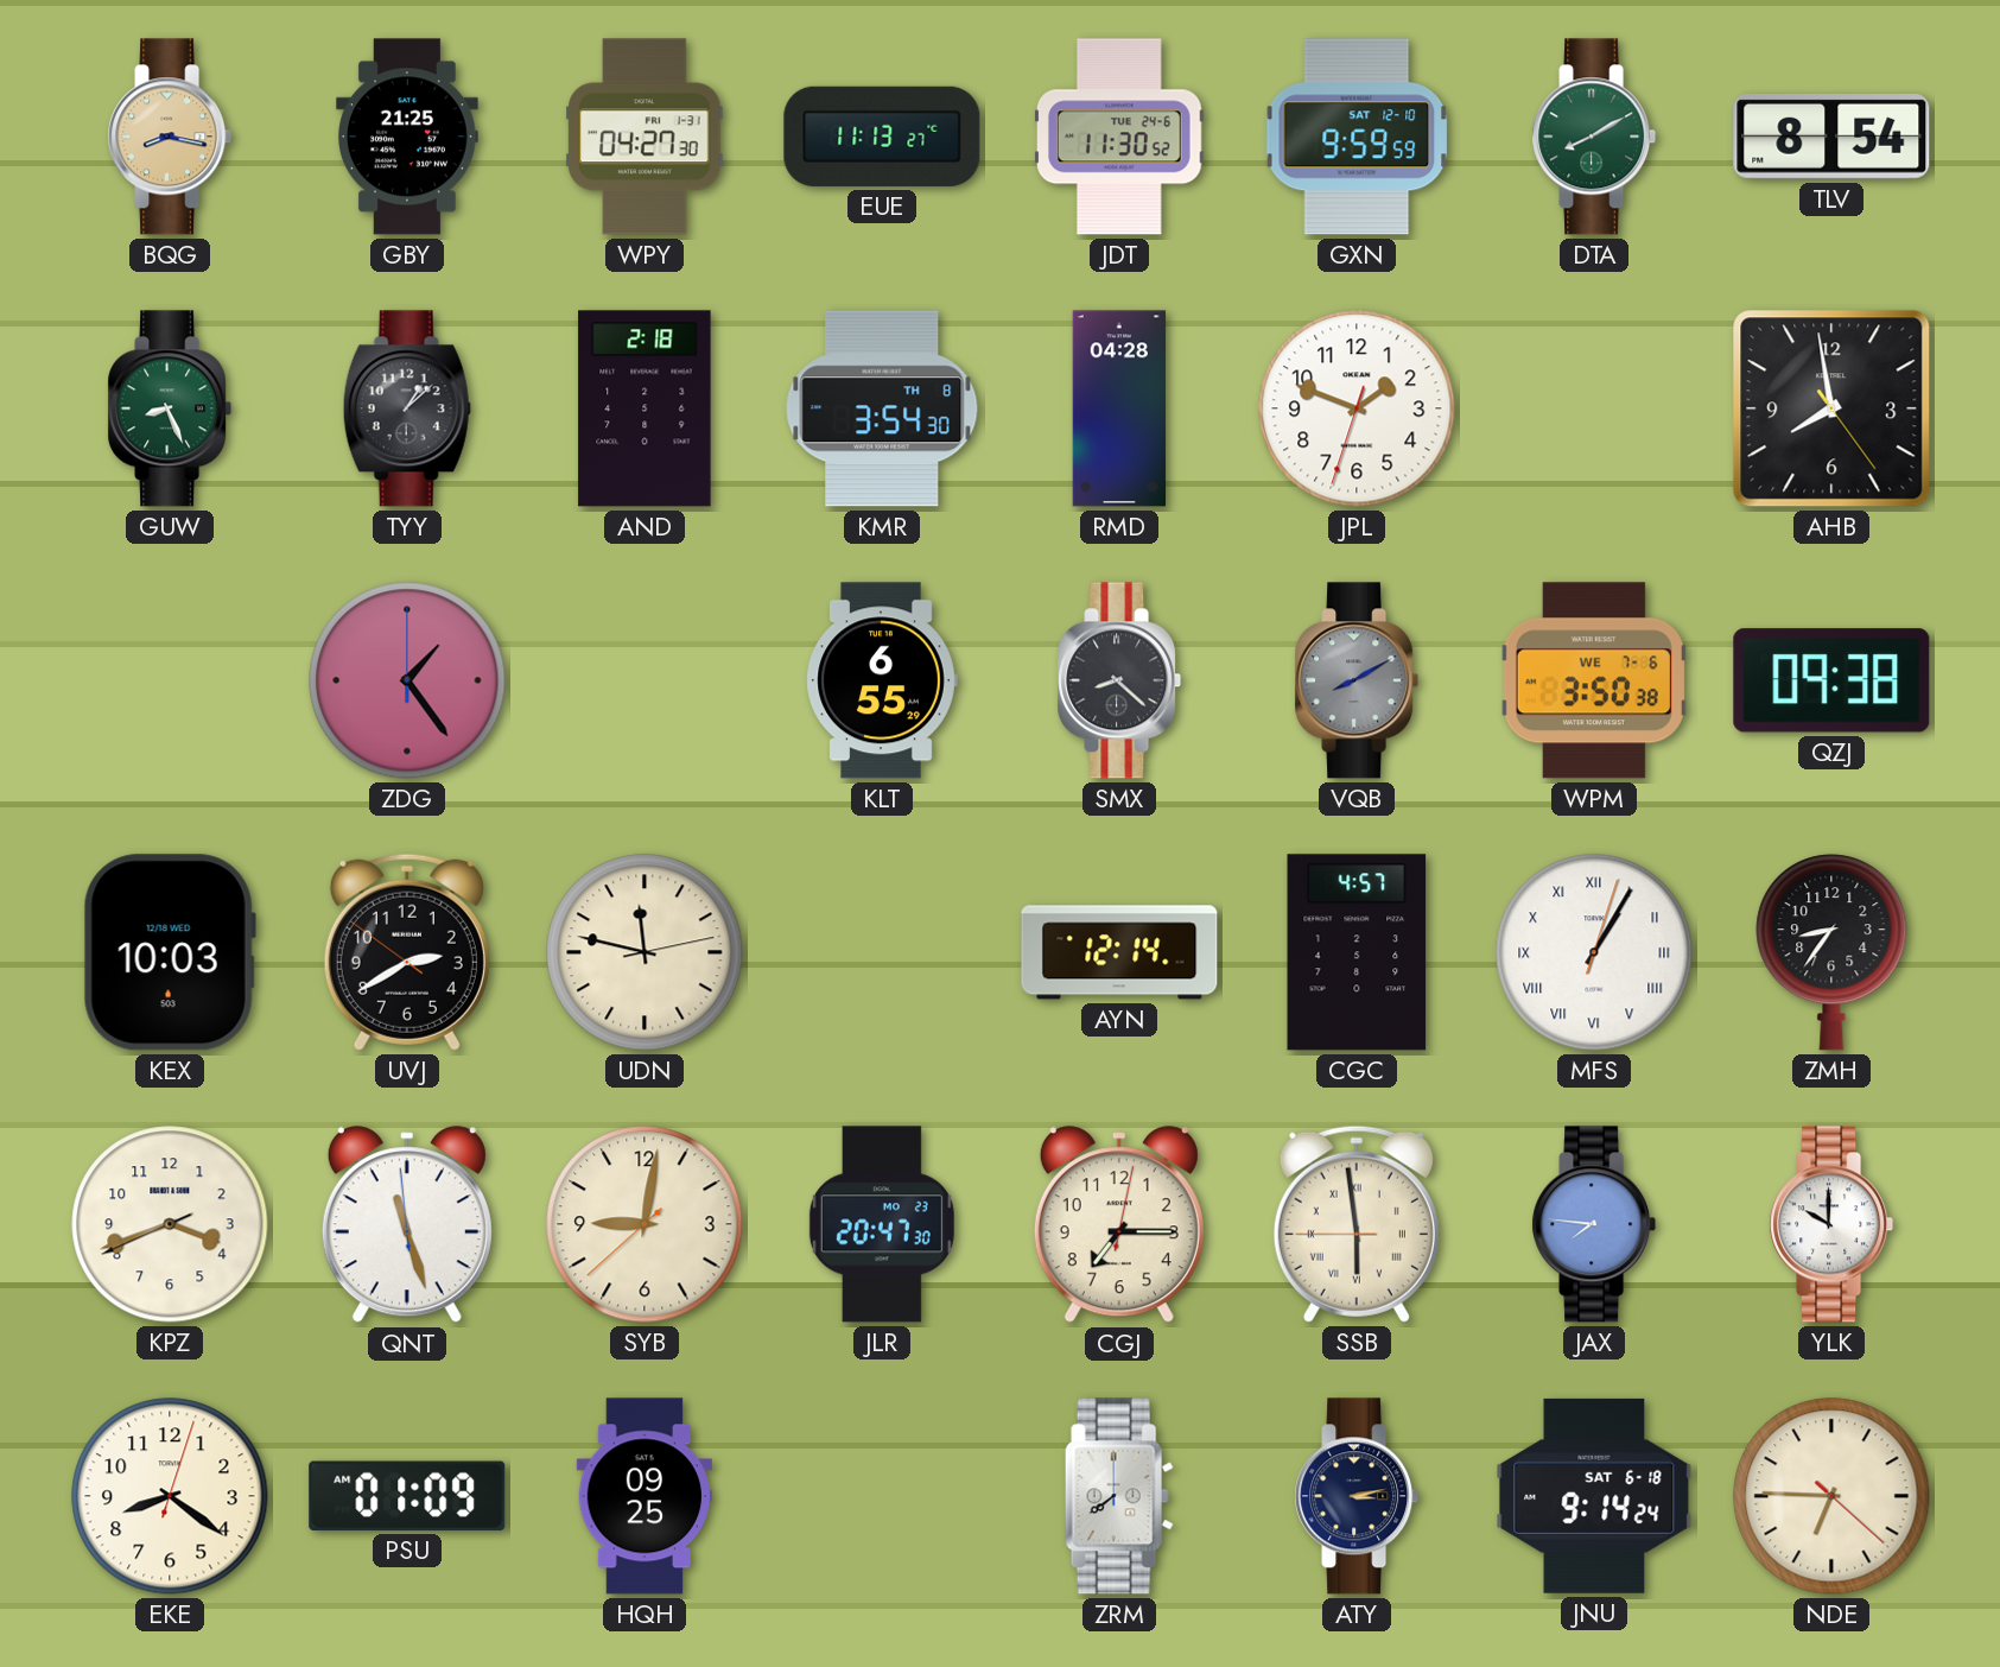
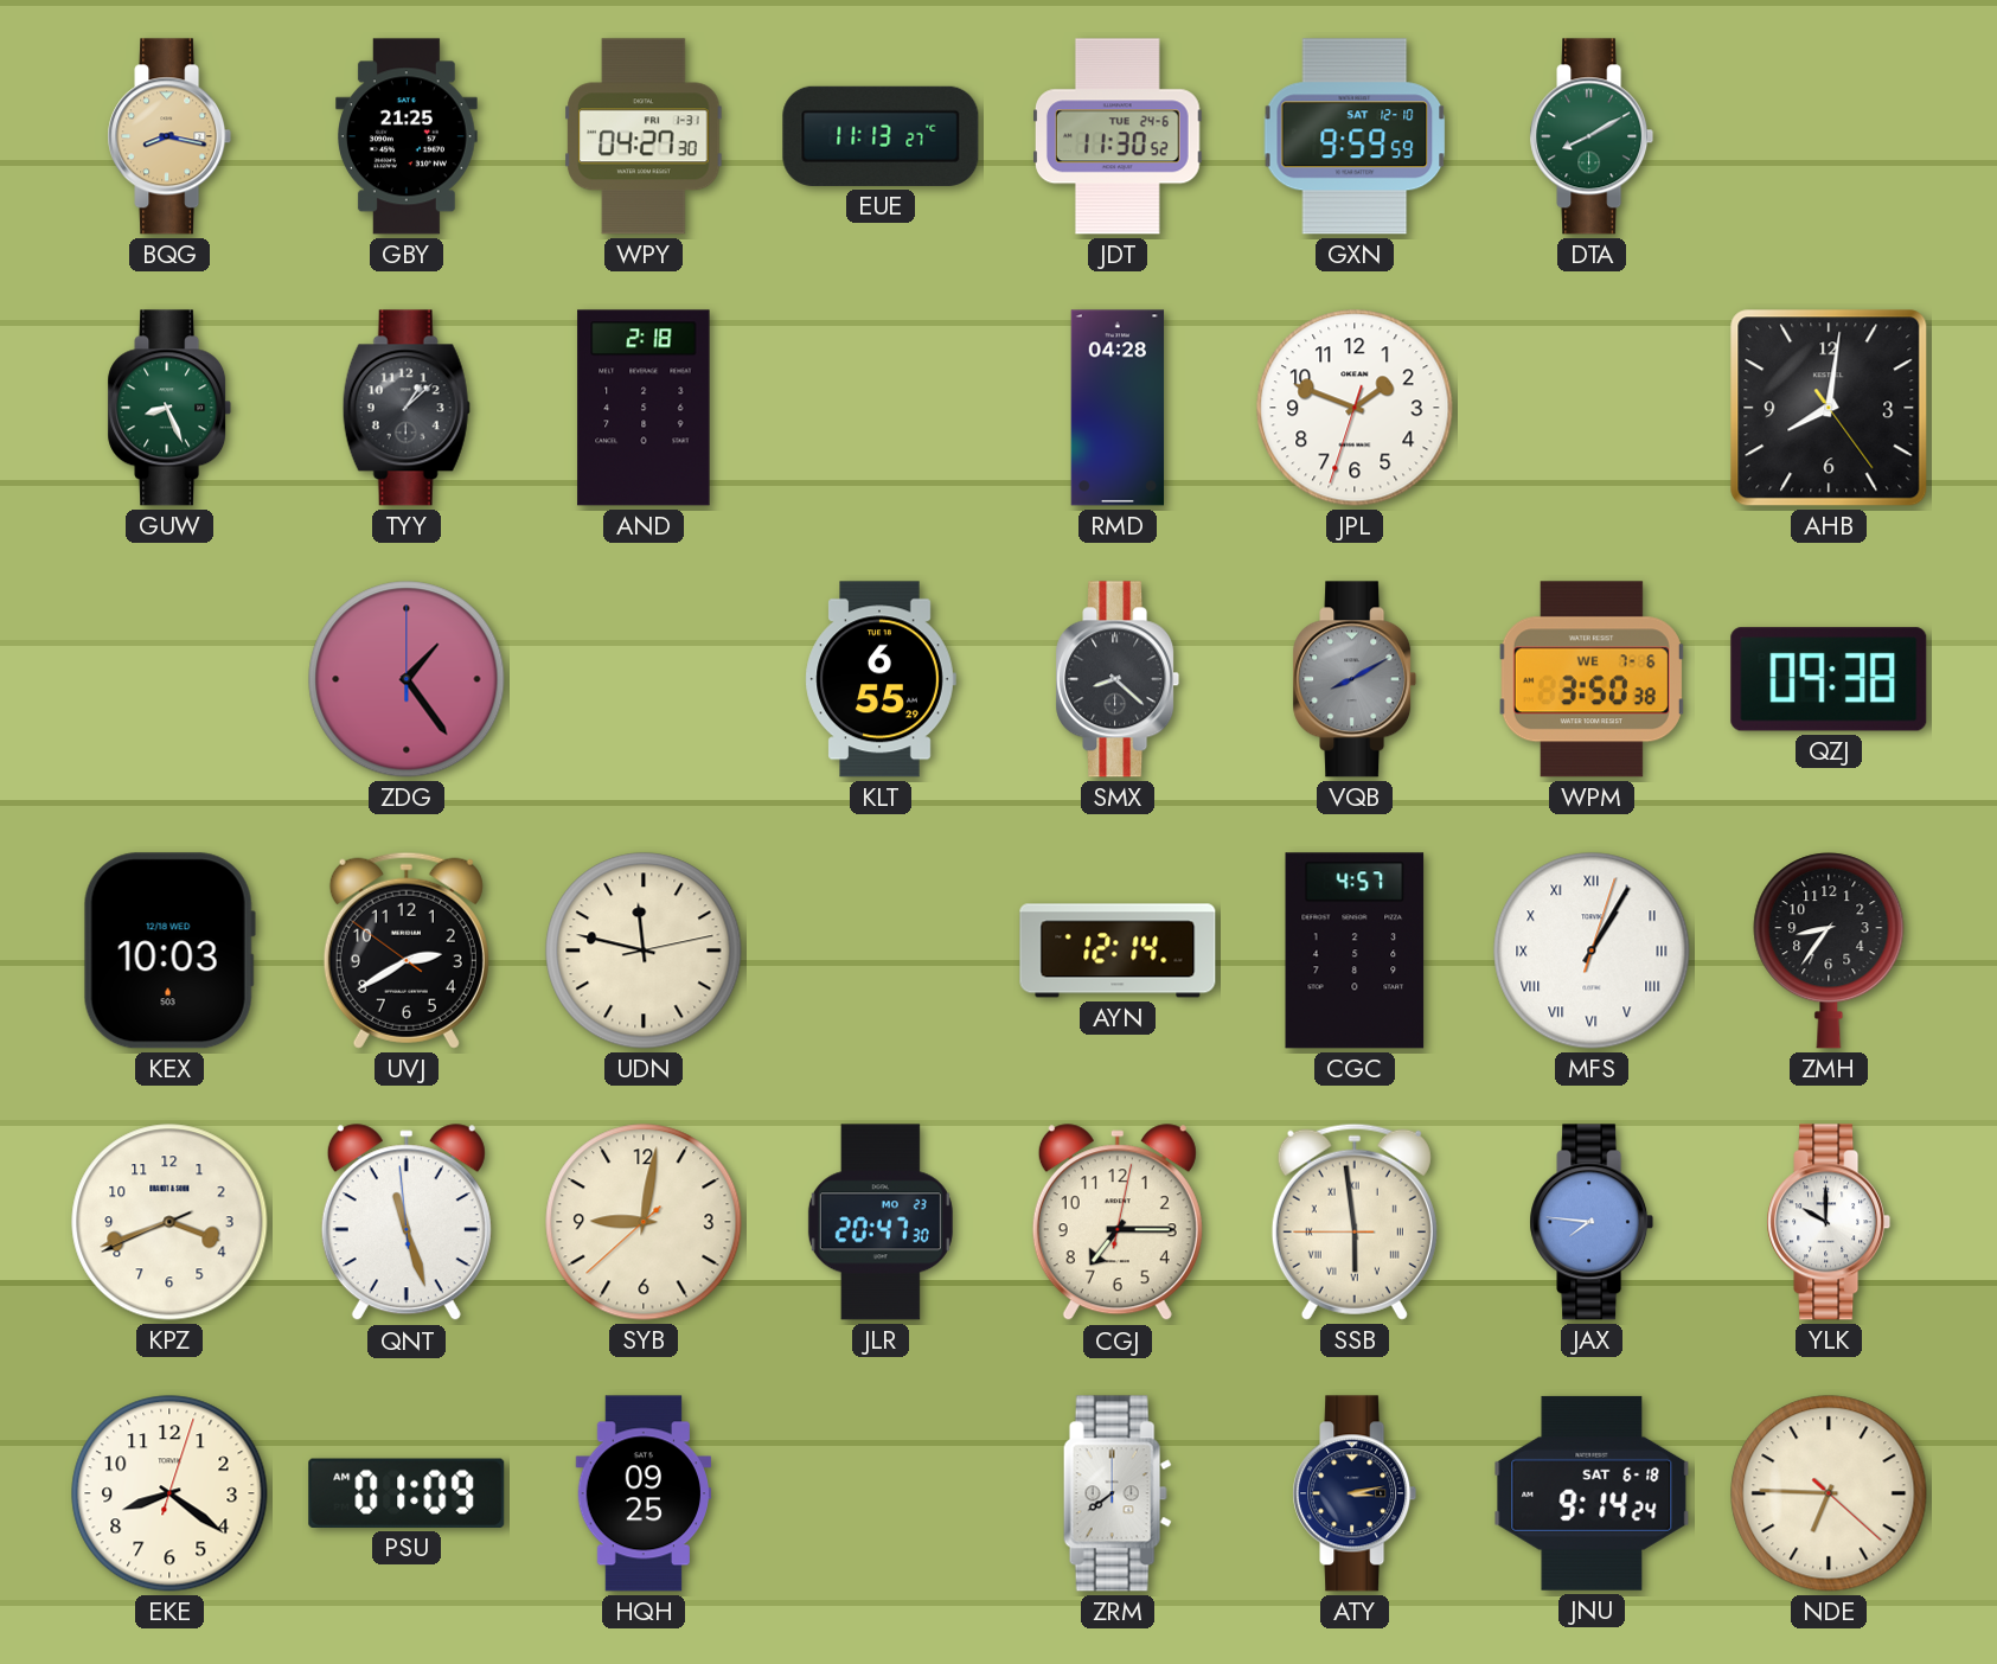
TLV: 8:54 -> none
KMR: 3:54 -> none
AHB: 7:58 -> 8:01
